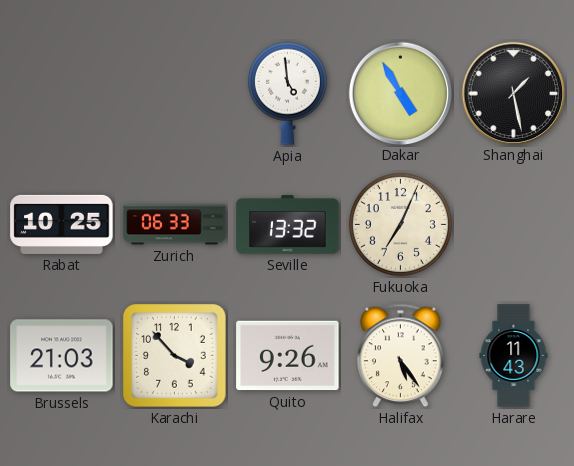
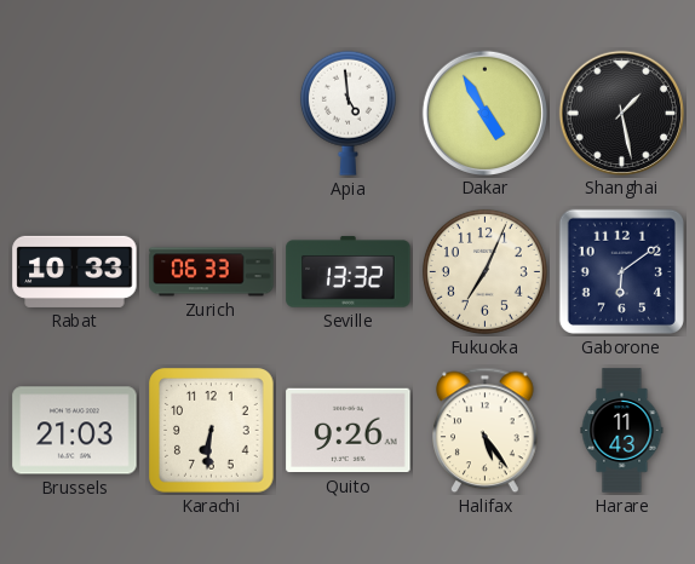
Rabat: 10:25 -> 10:33
Gaborone: none -> 6:09
Karachi: 3:53 -> 6:31
